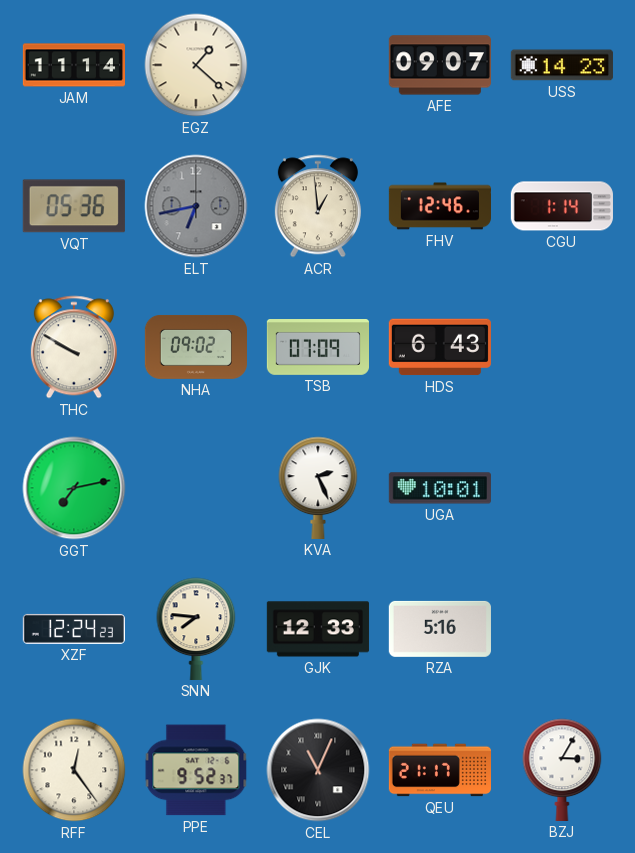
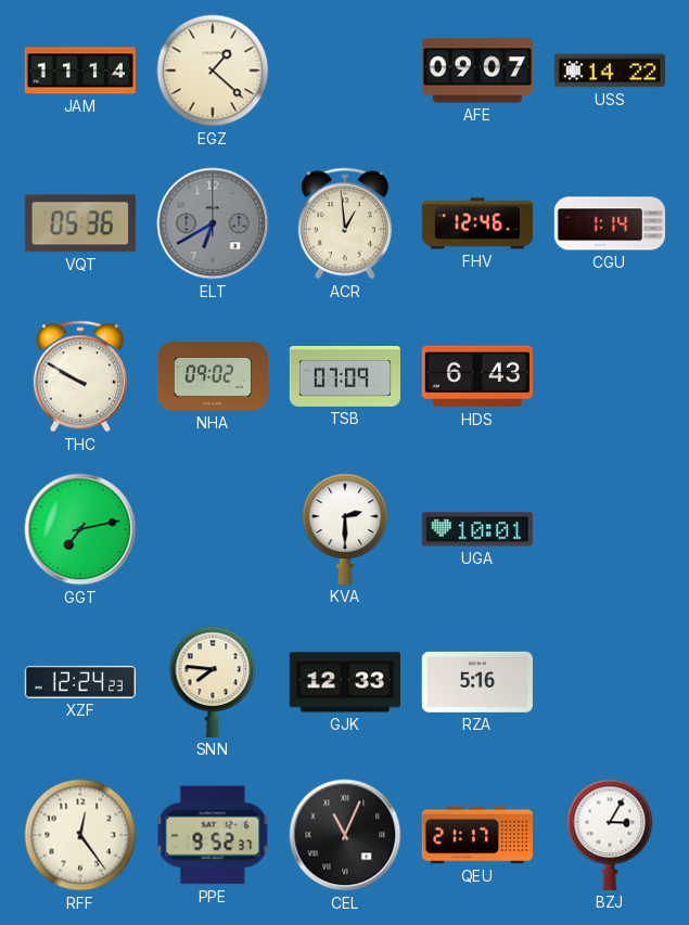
USS: 14:23 -> 14:22
ELT: 6:43 -> 6:40
KVA: 2:26 -> 2:30
